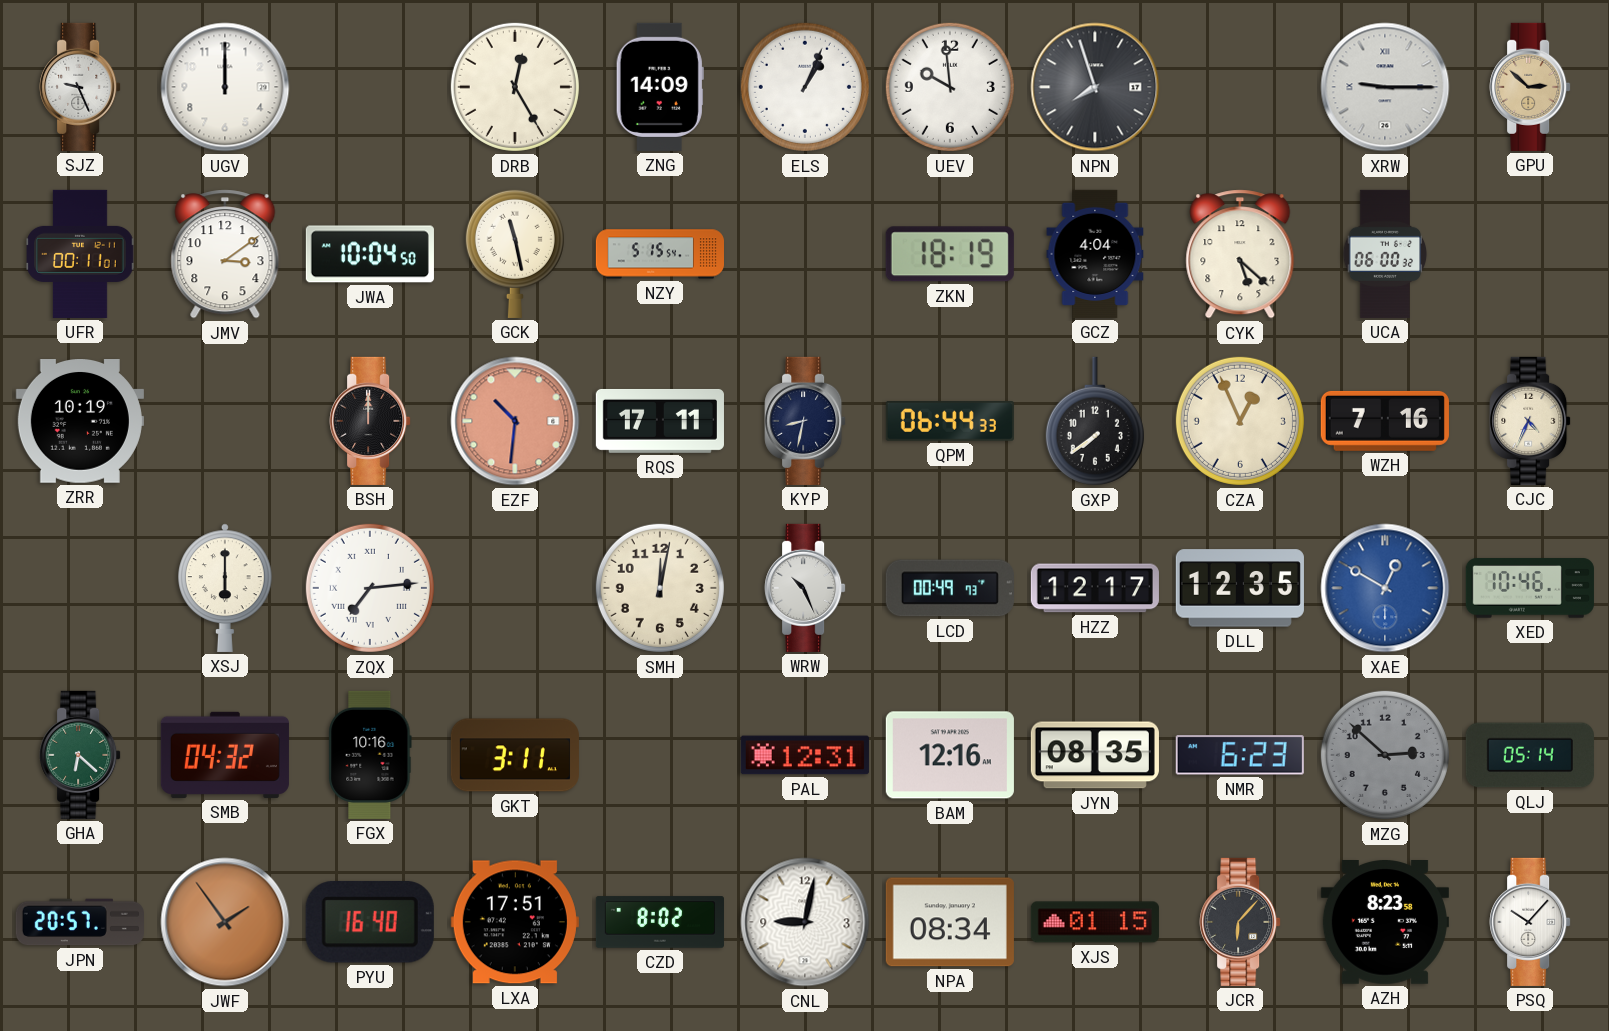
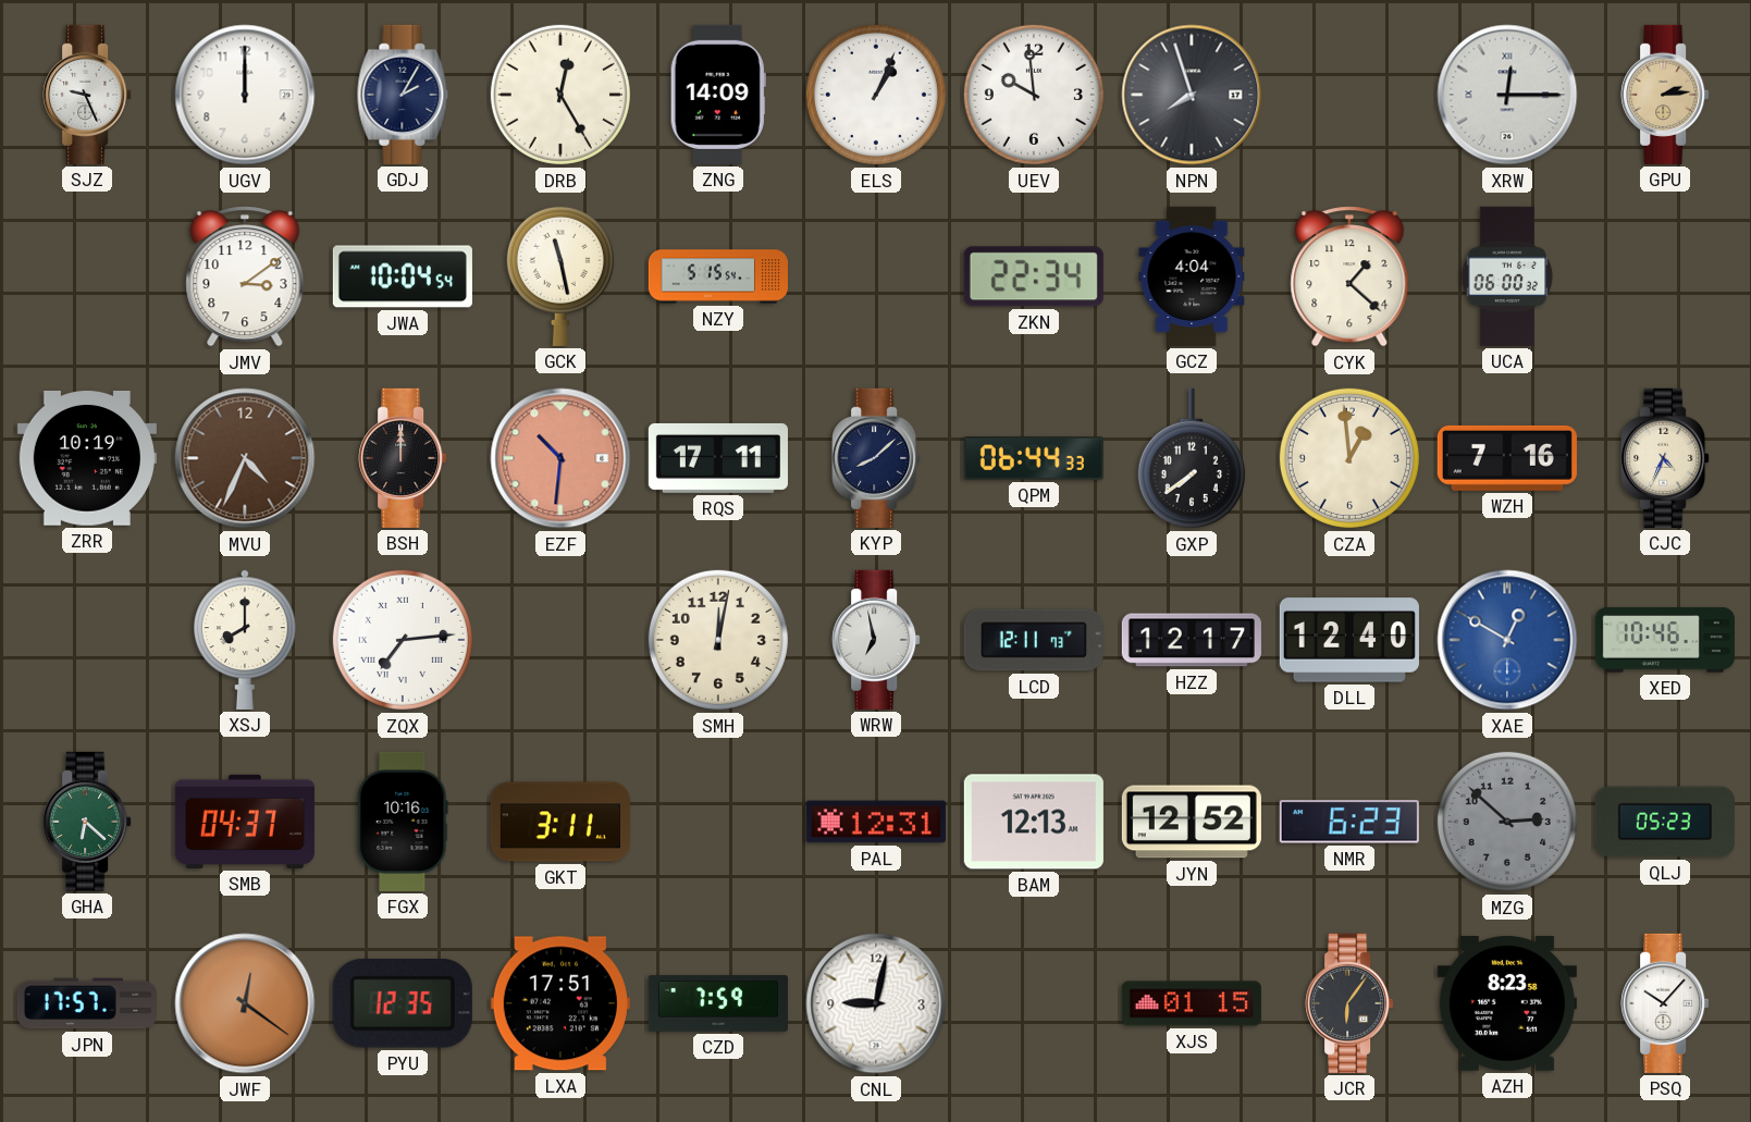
GDJ: none -> 2:05
XRW: 9:15 -> 12:15
GPU: 2:52 -> 2:14
UFR: 00:11 -> none
JWA: 10:04:50 -> 10:04:54
ZKN: 18:19 -> 22:34
CYK: 5:22 -> 1:22
MVU: none -> 4:34
KYP: 8:32 -> 8:08
CZA: 12:56 -> 12:59
XSJ: 6:00 -> 8:00
WRW: 10:26 -> 6:58
LCD: 00:49 -> 12:11
DLL: 12:35 -> 12:40
SMB: 04:32 -> 04:37
BAM: 12:16 -> 12:13
JYN: 08:35 -> 12:52
QLJ: 05:14 -> 05:23
JPN: 20:57 -> 17:57
JWF: 1:54 -> 12:21
PYU: 16:40 -> 12:35
CZD: 8:02 -> 7:59
NPA: 08:34 -> none
JCR: 6:07 -> 6:06
